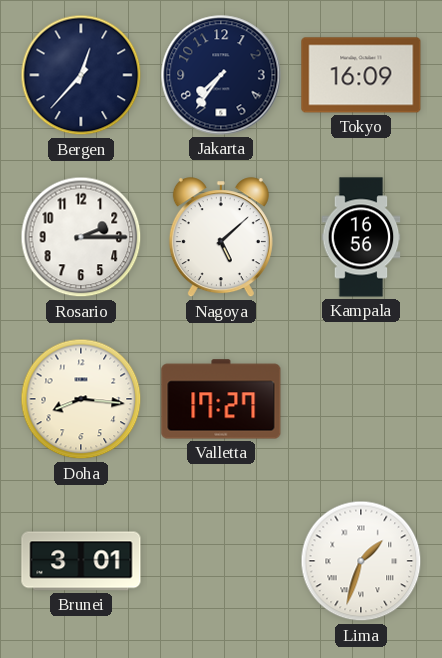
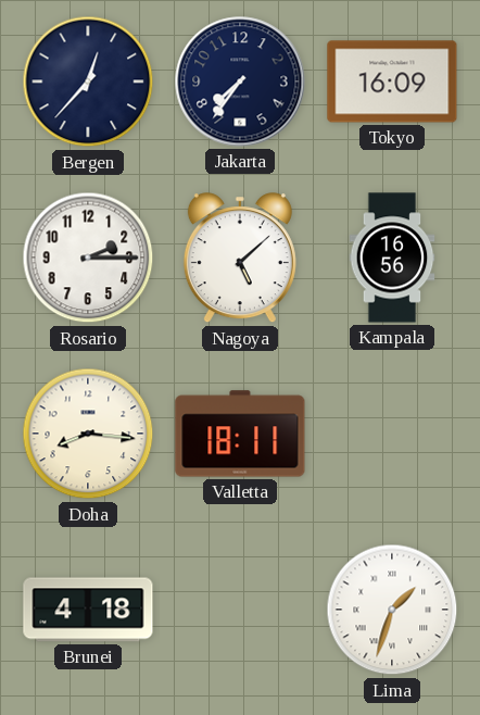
Valletta: 17:27 -> 18:11
Brunei: 3:01 -> 4:18
